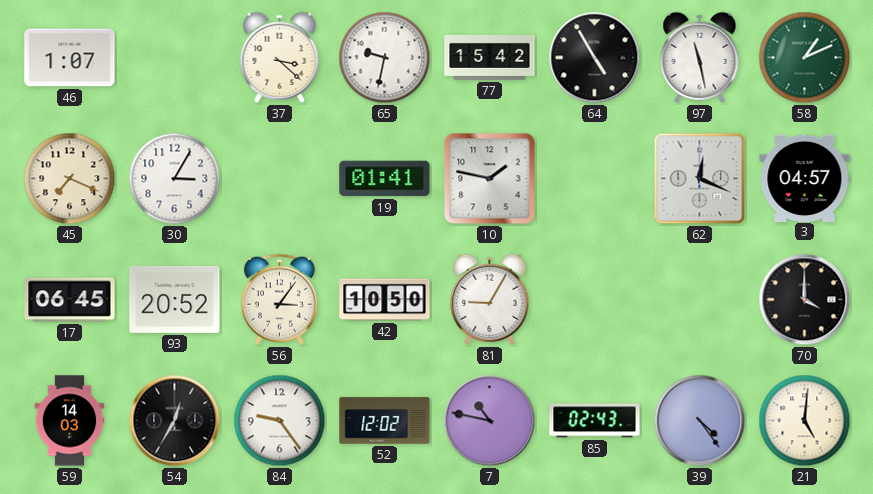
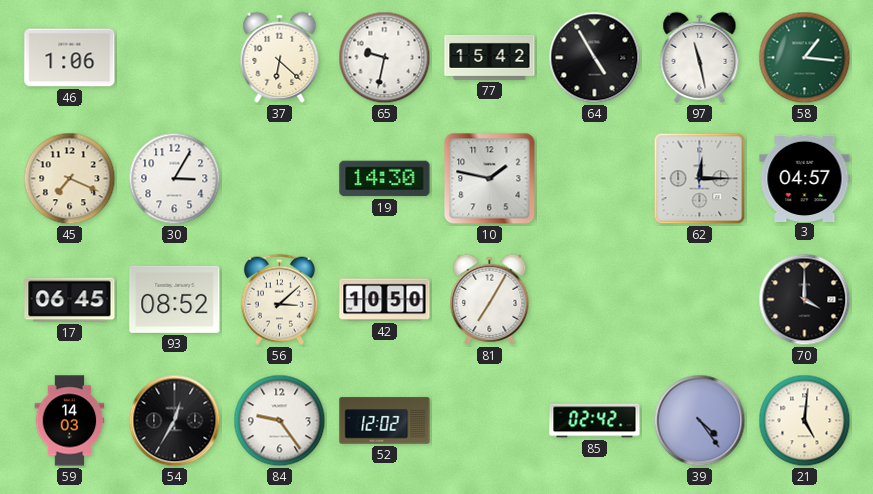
46: 1:07 -> 1:06
37: 3:22 -> 6:22
58: 1:11 -> 1:16
19: 01:41 -> 14:30
62: 12:19 -> 12:15
93: 20:52 -> 08:52
56: 3:06 -> 3:08
81: 9:05 -> 7:05
7: 10:47 -> none
85: 02:43 -> 02:42
